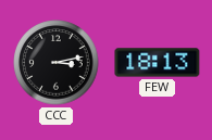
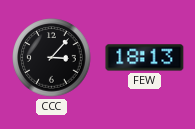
CCC: 3:13 -> 3:07
